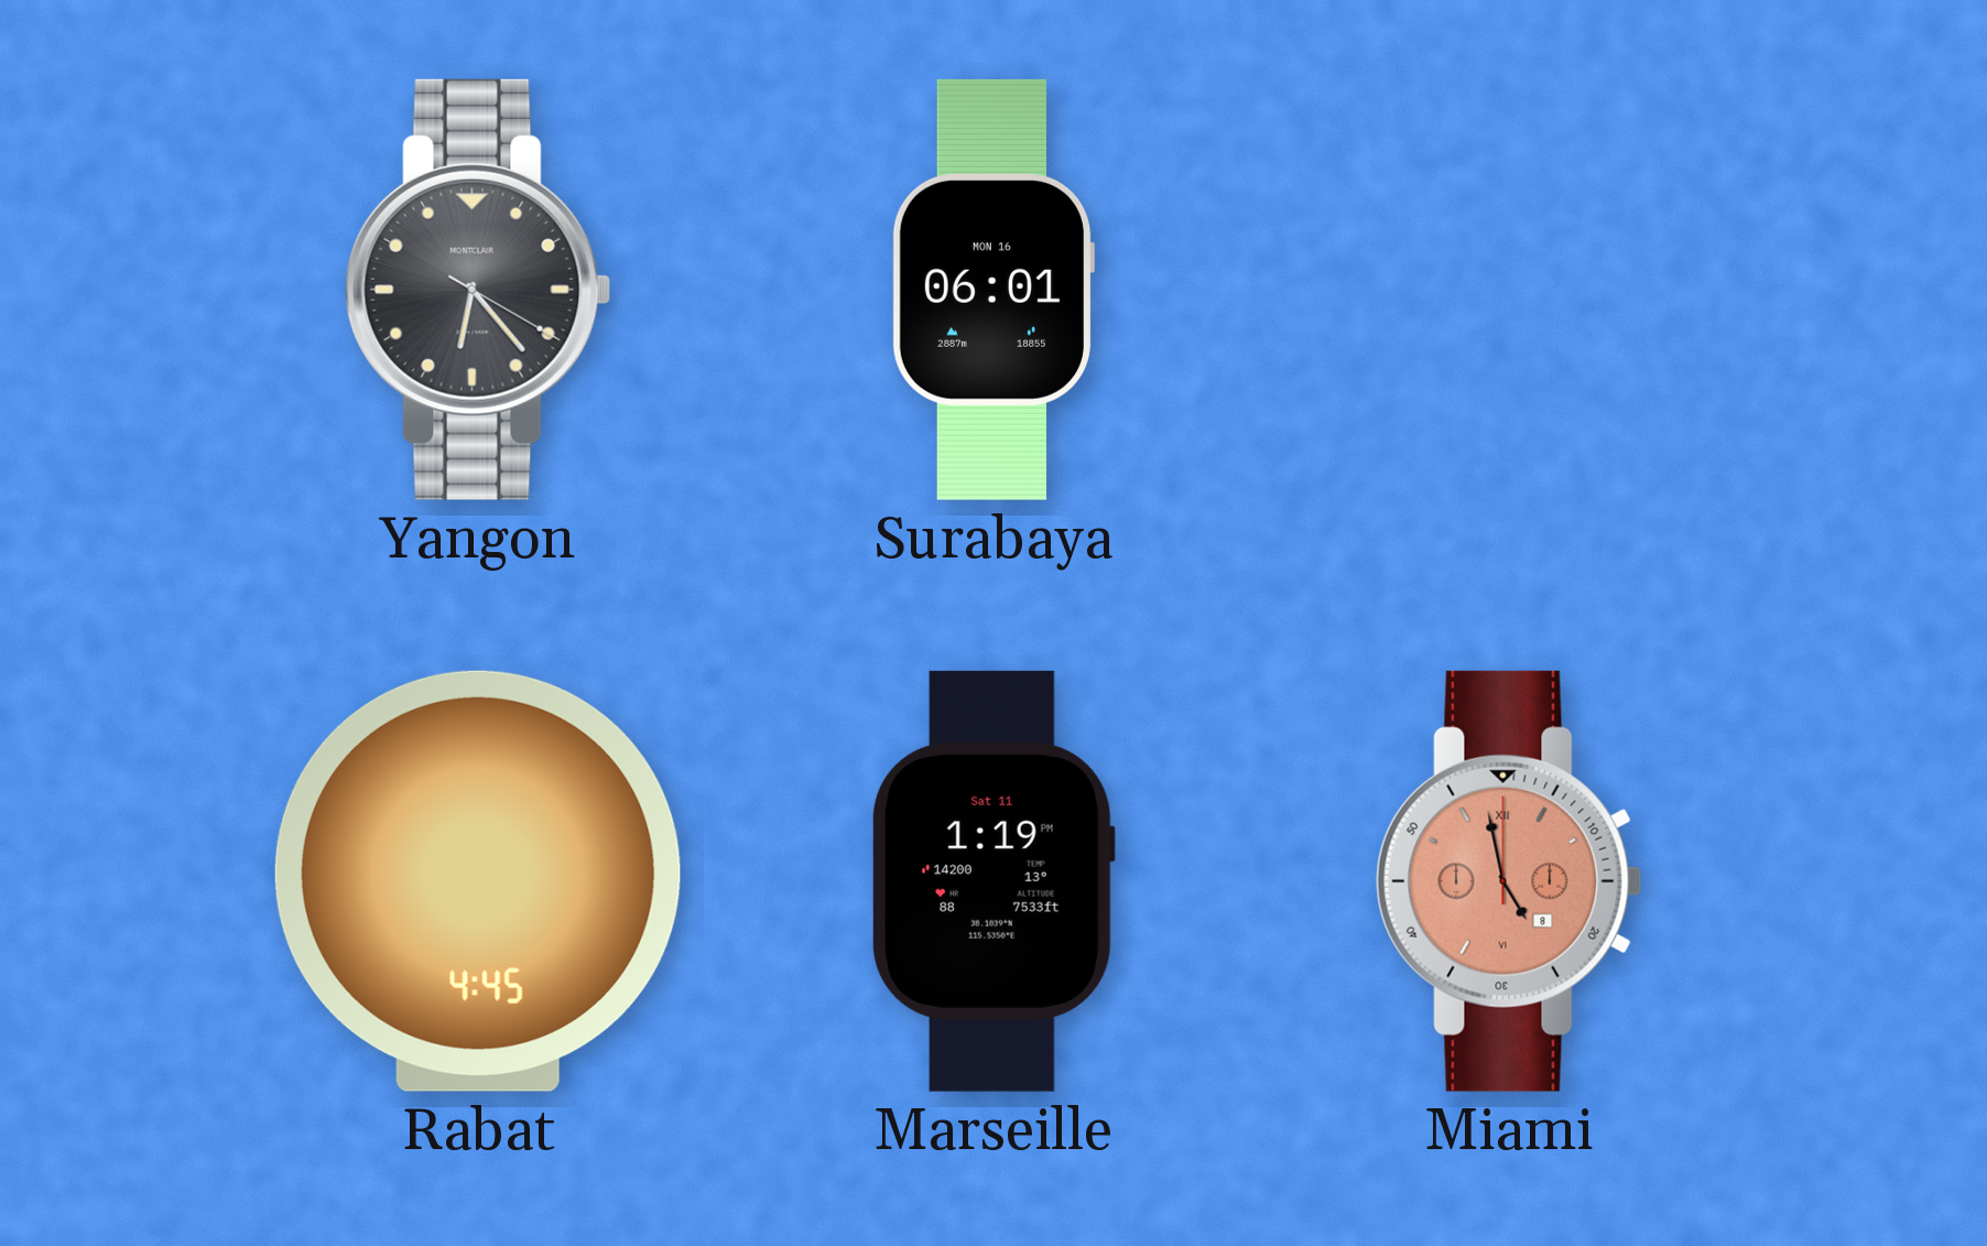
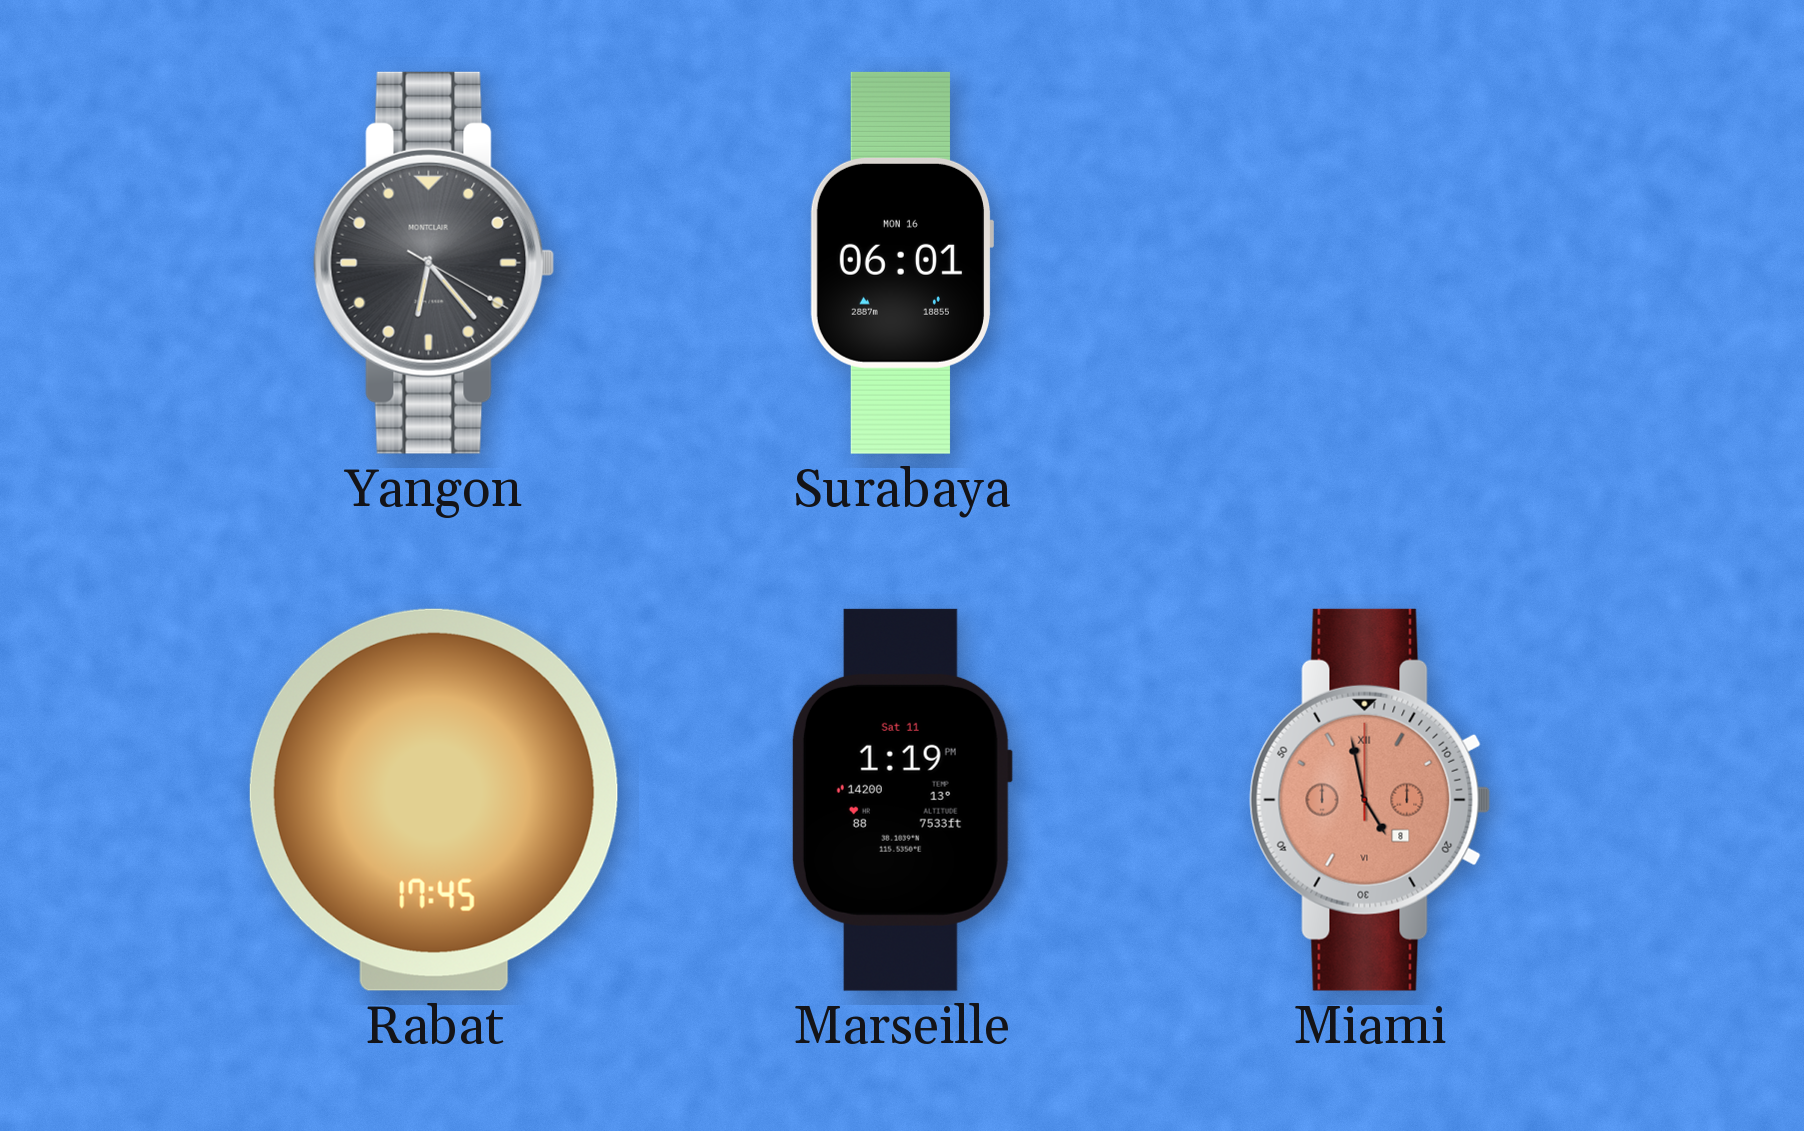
Rabat: 4:45 -> 17:45
